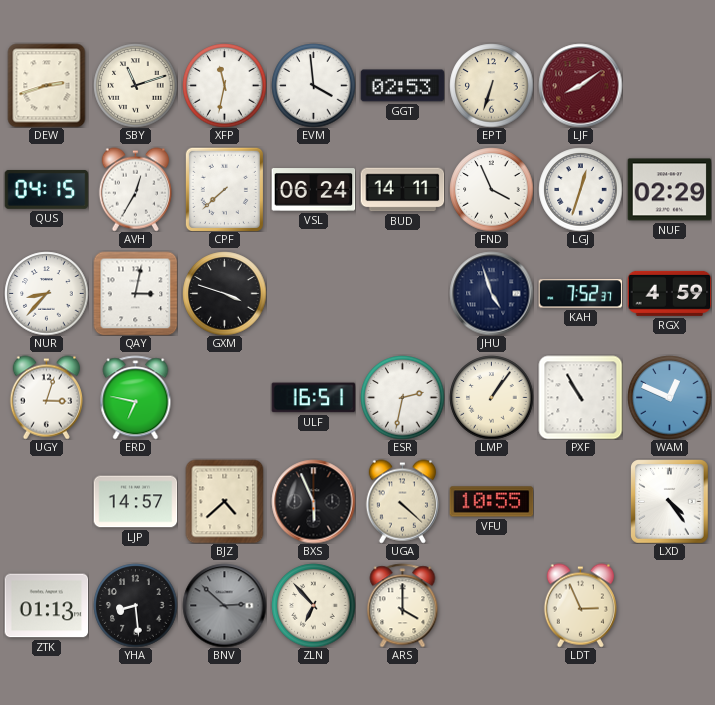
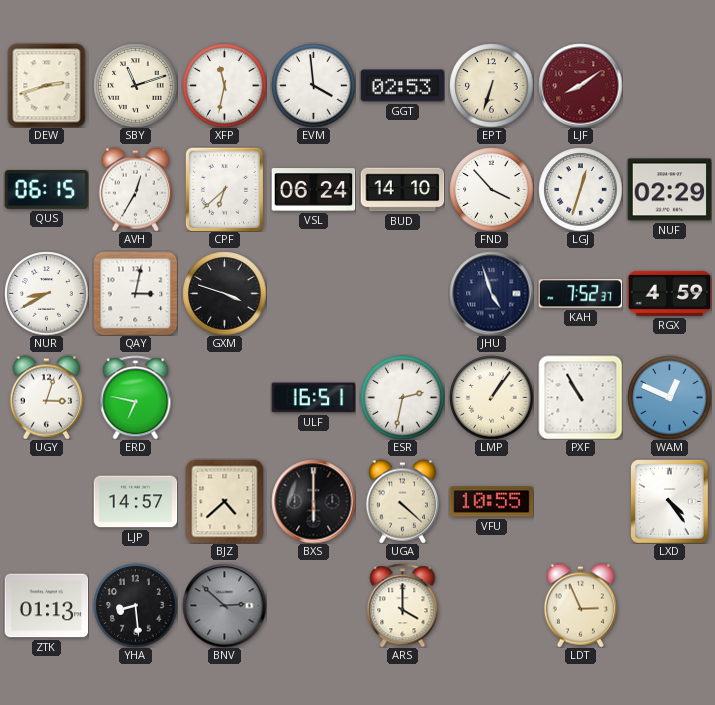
QUS: 04:15 -> 06:15
CPF: 7:38 -> 6:38
BUD: 14:11 -> 14:10
FND: 3:56 -> 3:53
NUR: 8:37 -> 8:40
BXS: 5:56 -> 6:00
ZLN: 6:53 -> none
